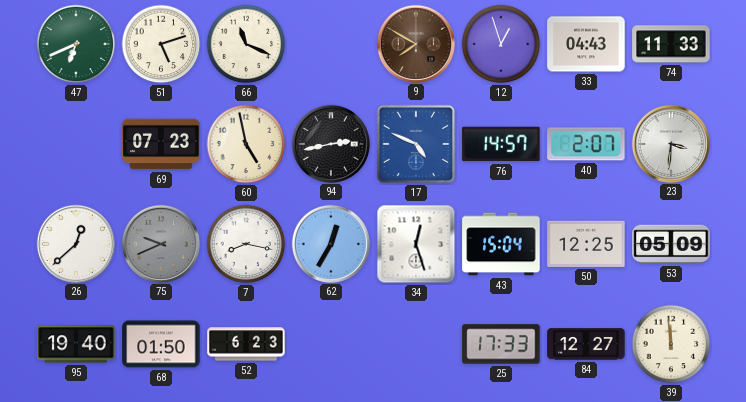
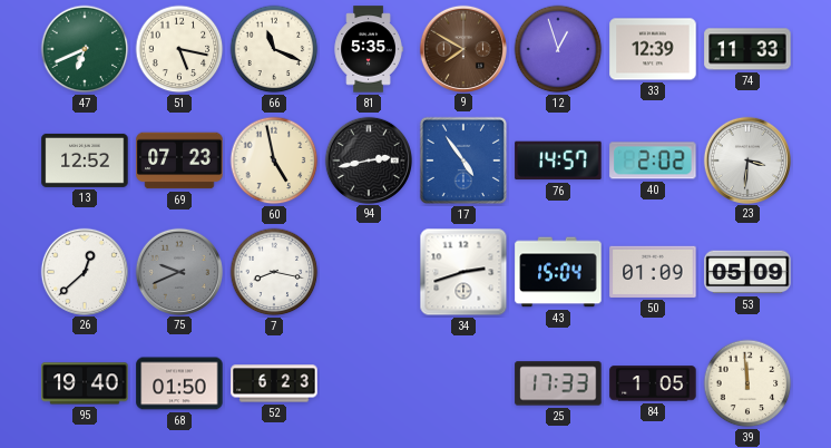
51: 5:12 -> 5:17
81: none -> 5:35
33: 04:43 -> 12:39
13: none -> 12:52
17: 4:49 -> 4:54
40: 2:07 -> 2:02
62: 12:35 -> none
34: 12:27 -> 2:42
50: 12:25 -> 01:09
84: 12:27 -> 1:05
